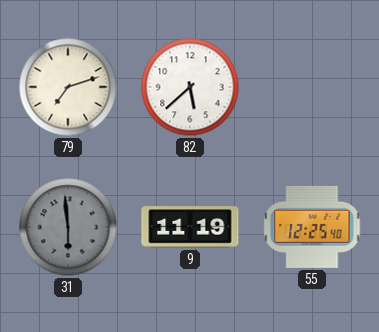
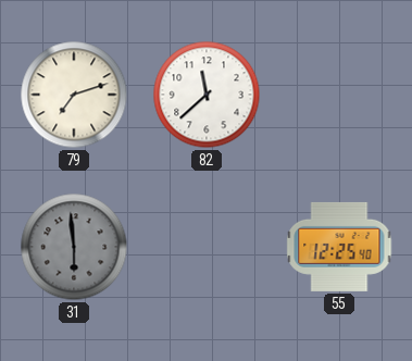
82: 5:38 -> 11:38
9: 11:19 -> none
